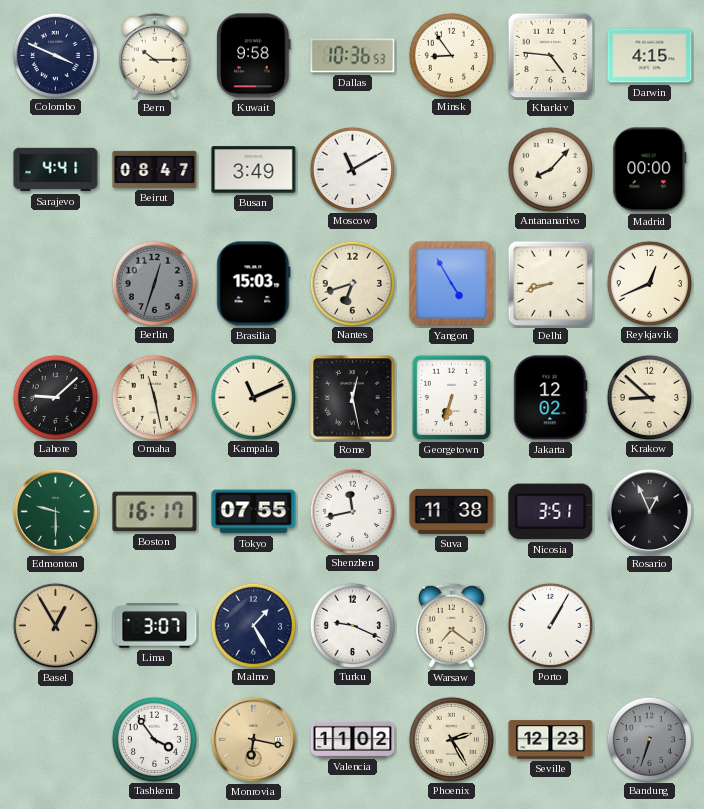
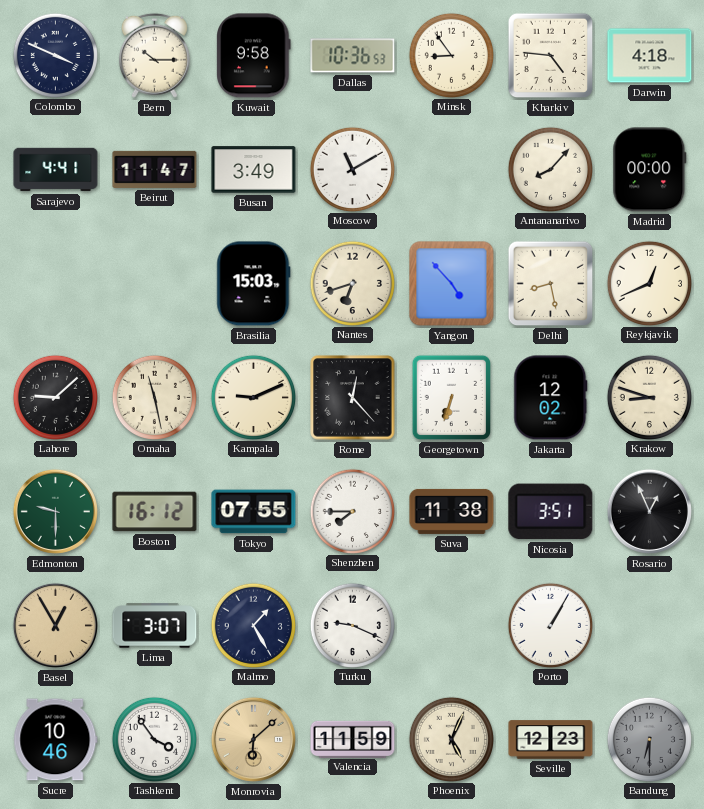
Darwin: 4:15 -> 4:18
Beirut: 08:47 -> 11:47
Berlin: 12:33 -> none
Yangon: 4:55 -> 4:53
Delhi: 8:42 -> 8:28
Kampala: 11:11 -> 9:11
Rome: 12:28 -> 12:23
Krakow: 8:52 -> 8:48
Boston: 16:17 -> 16:12
Shenzhen: 11:43 -> 7:45
Warsaw: 7:21 -> none
Sucre: none -> 10:46
Monrovia: 6:17 -> 6:08
Valencia: 11:02 -> 11:59
Phoenix: 2:25 -> 5:04
Bandung: 6:33 -> 6:30
